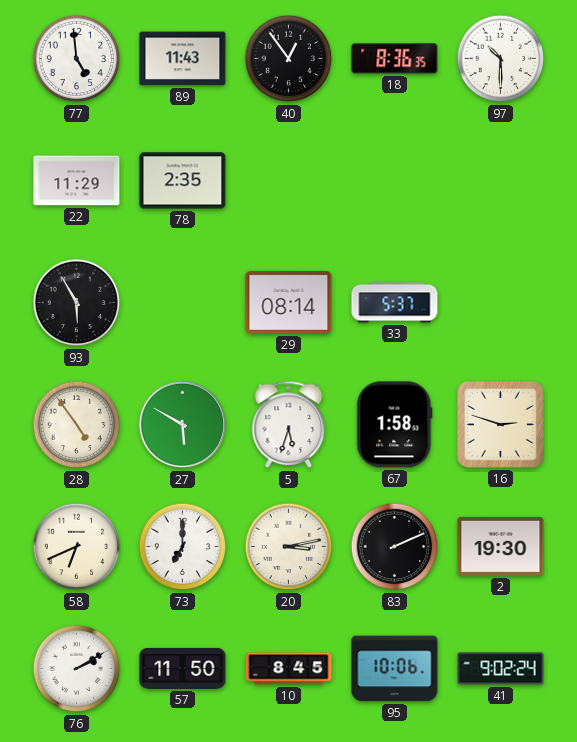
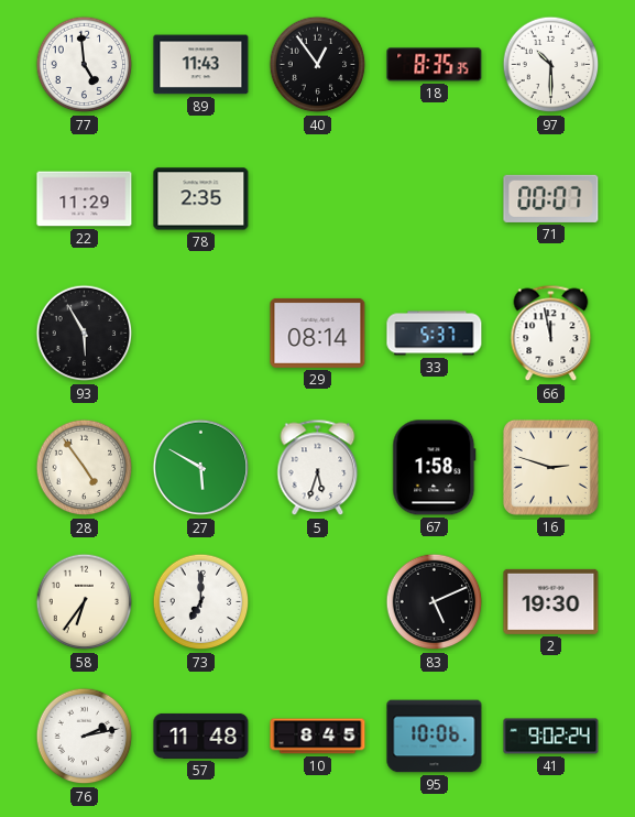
18: 8:36 -> 8:35
71: none -> 00:07
66: none -> 11:58
58: 6:41 -> 6:36
20: 3:13 -> none
83: 2:11 -> 5:11
76: 2:10 -> 2:13
57: 11:50 -> 11:48
